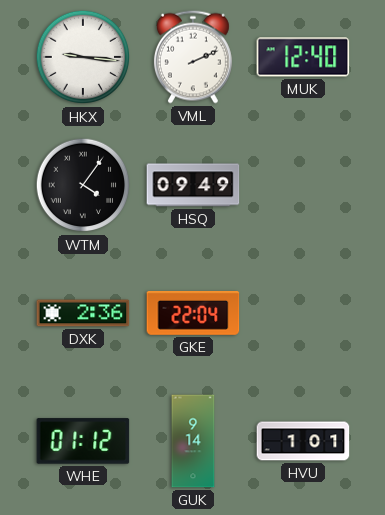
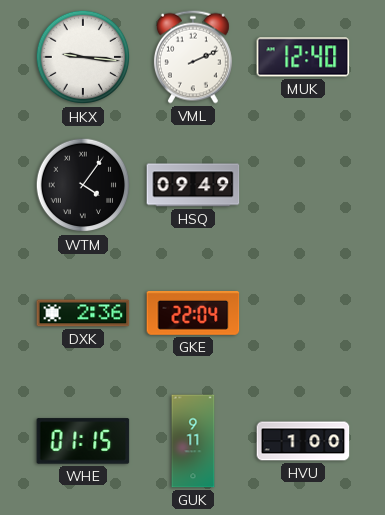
WHE: 01:12 -> 01:15
GUK: 9:14 -> 9:11
HVU: 1:01 -> 1:00
